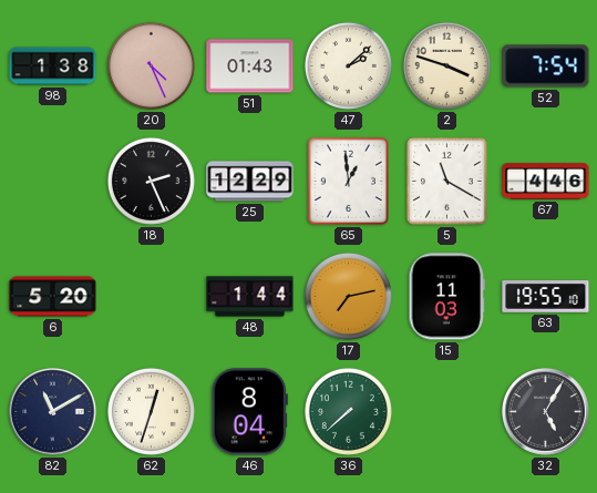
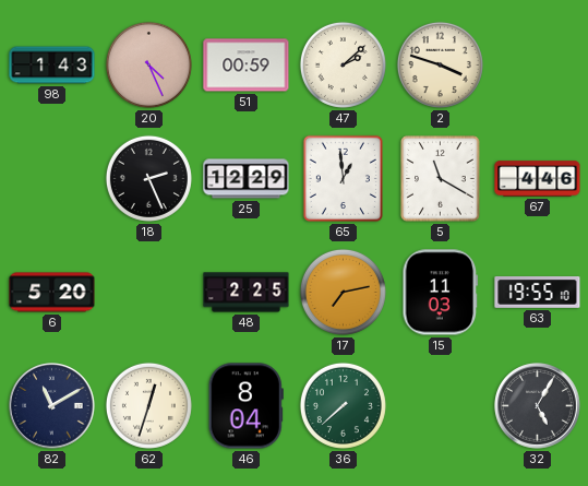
98: 1:38 -> 1:43
51: 01:43 -> 00:59
52: 7:54 -> none
48: 1:44 -> 2:25
